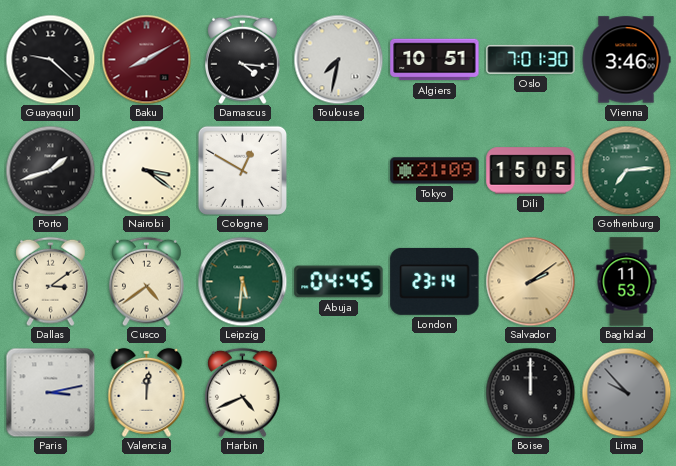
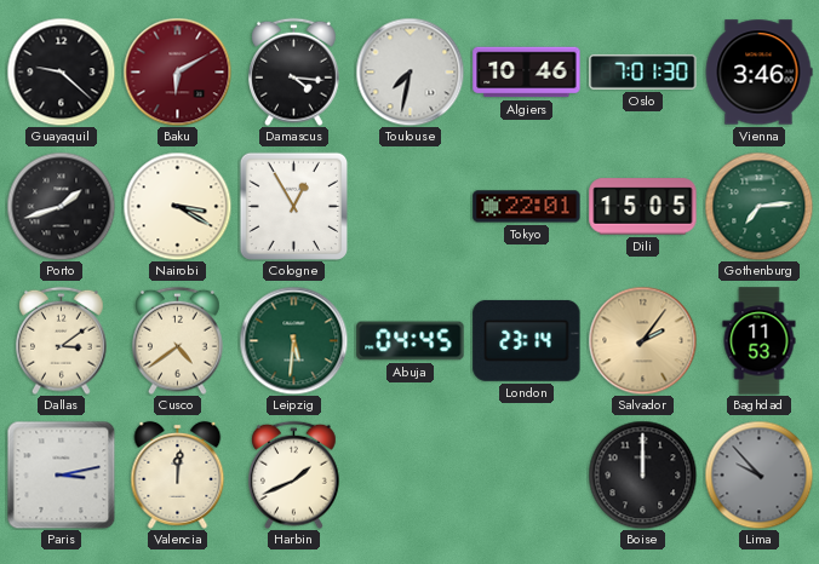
Baku: 8:10 -> 6:10
Algiers: 10:51 -> 10:46
Nairobi: 3:21 -> 3:20
Cologne: 12:50 -> 12:55
Tokyo: 21:09 -> 22:01
Salvador: 2:09 -> 2:06
Harbin: 4:41 -> 1:41
